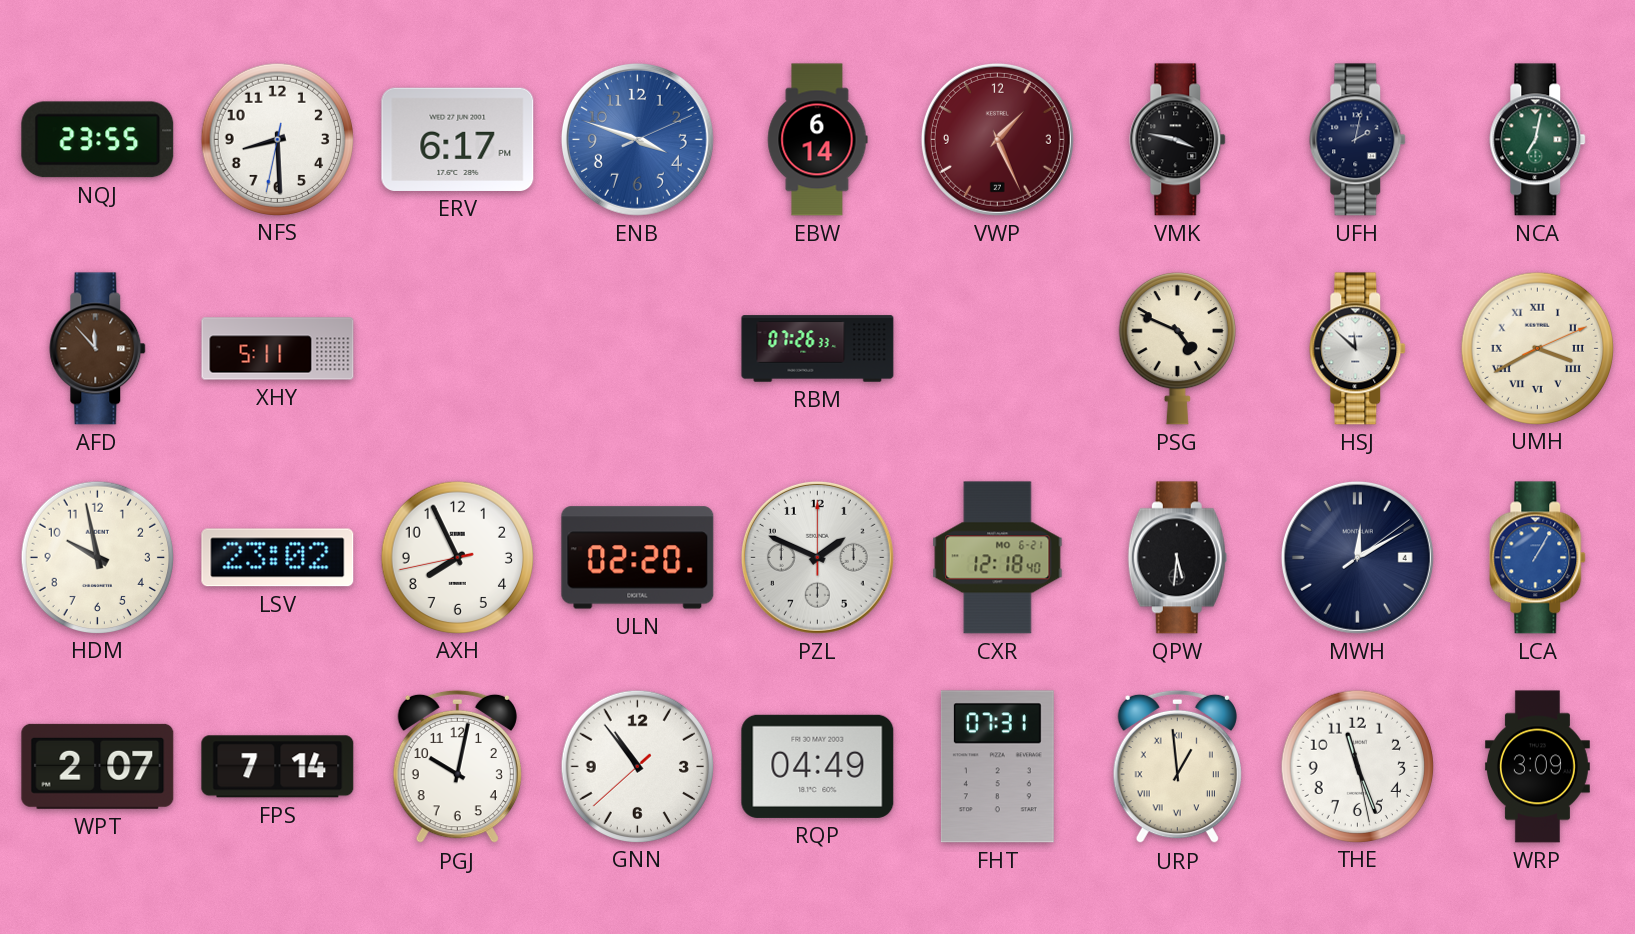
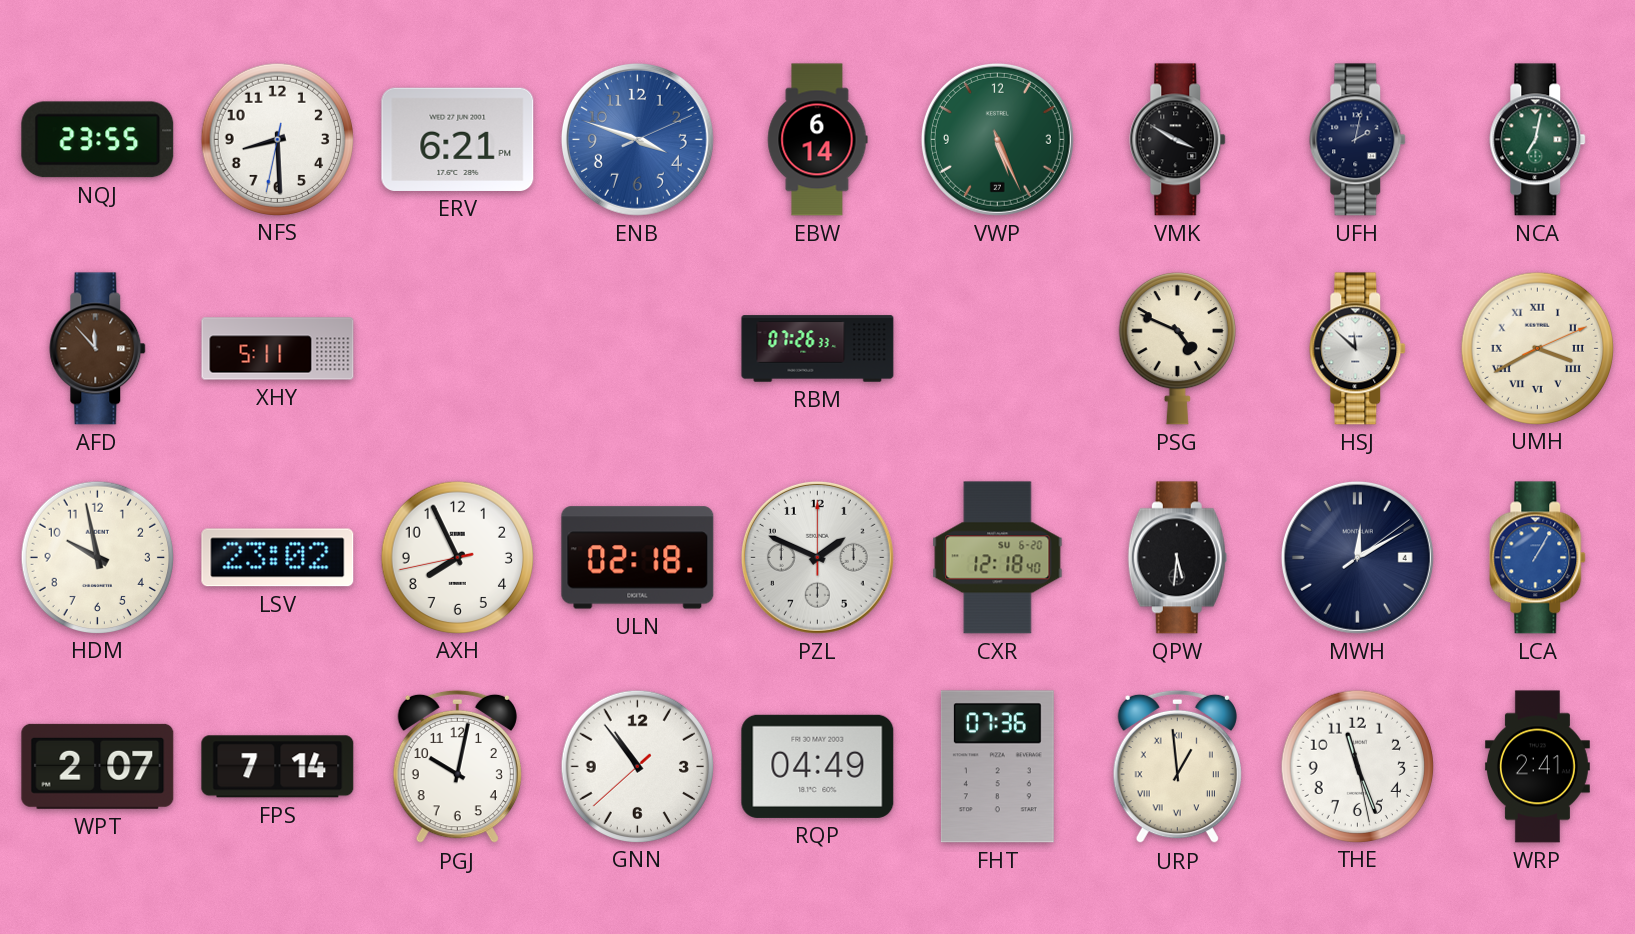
ERV: 6:17 -> 6:21
VWP: 1:26 -> 5:26
VWP dial: burgundy -> green
VMK: 3:47 -> 3:50
ULN: 02:20 -> 02:18
CXR date: MO 6-21 -> SU 6-20
FHT: 07:31 -> 07:36
WRP: 3:09 -> 2:41
